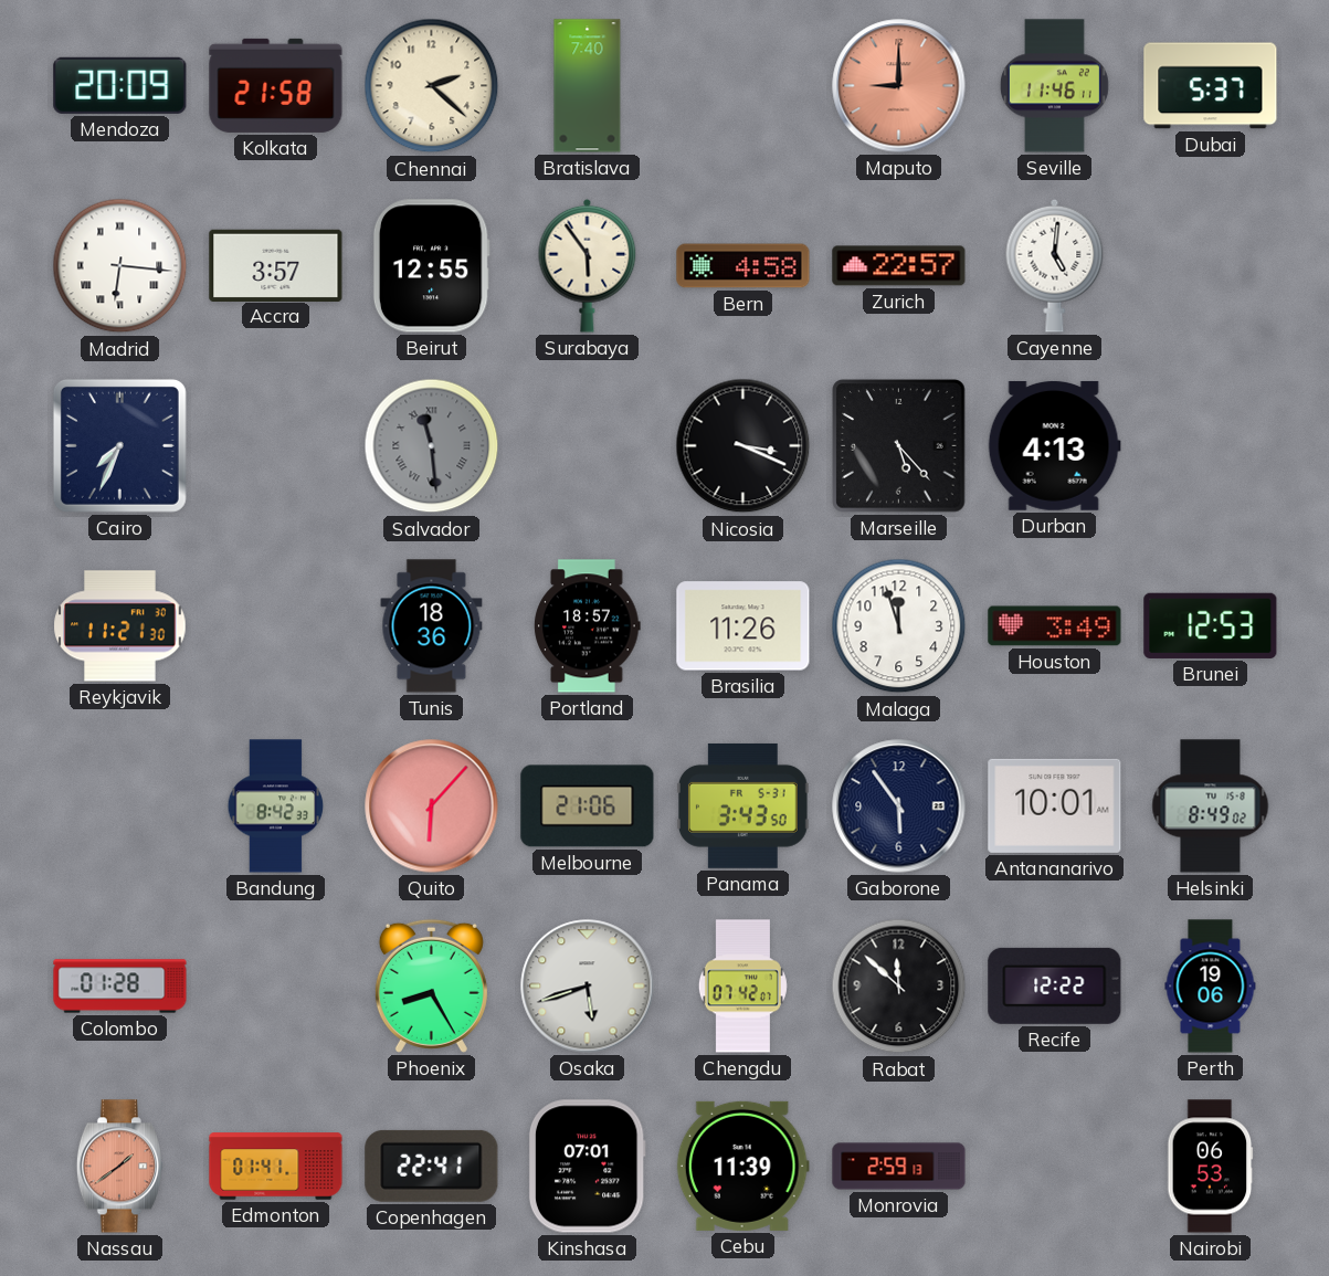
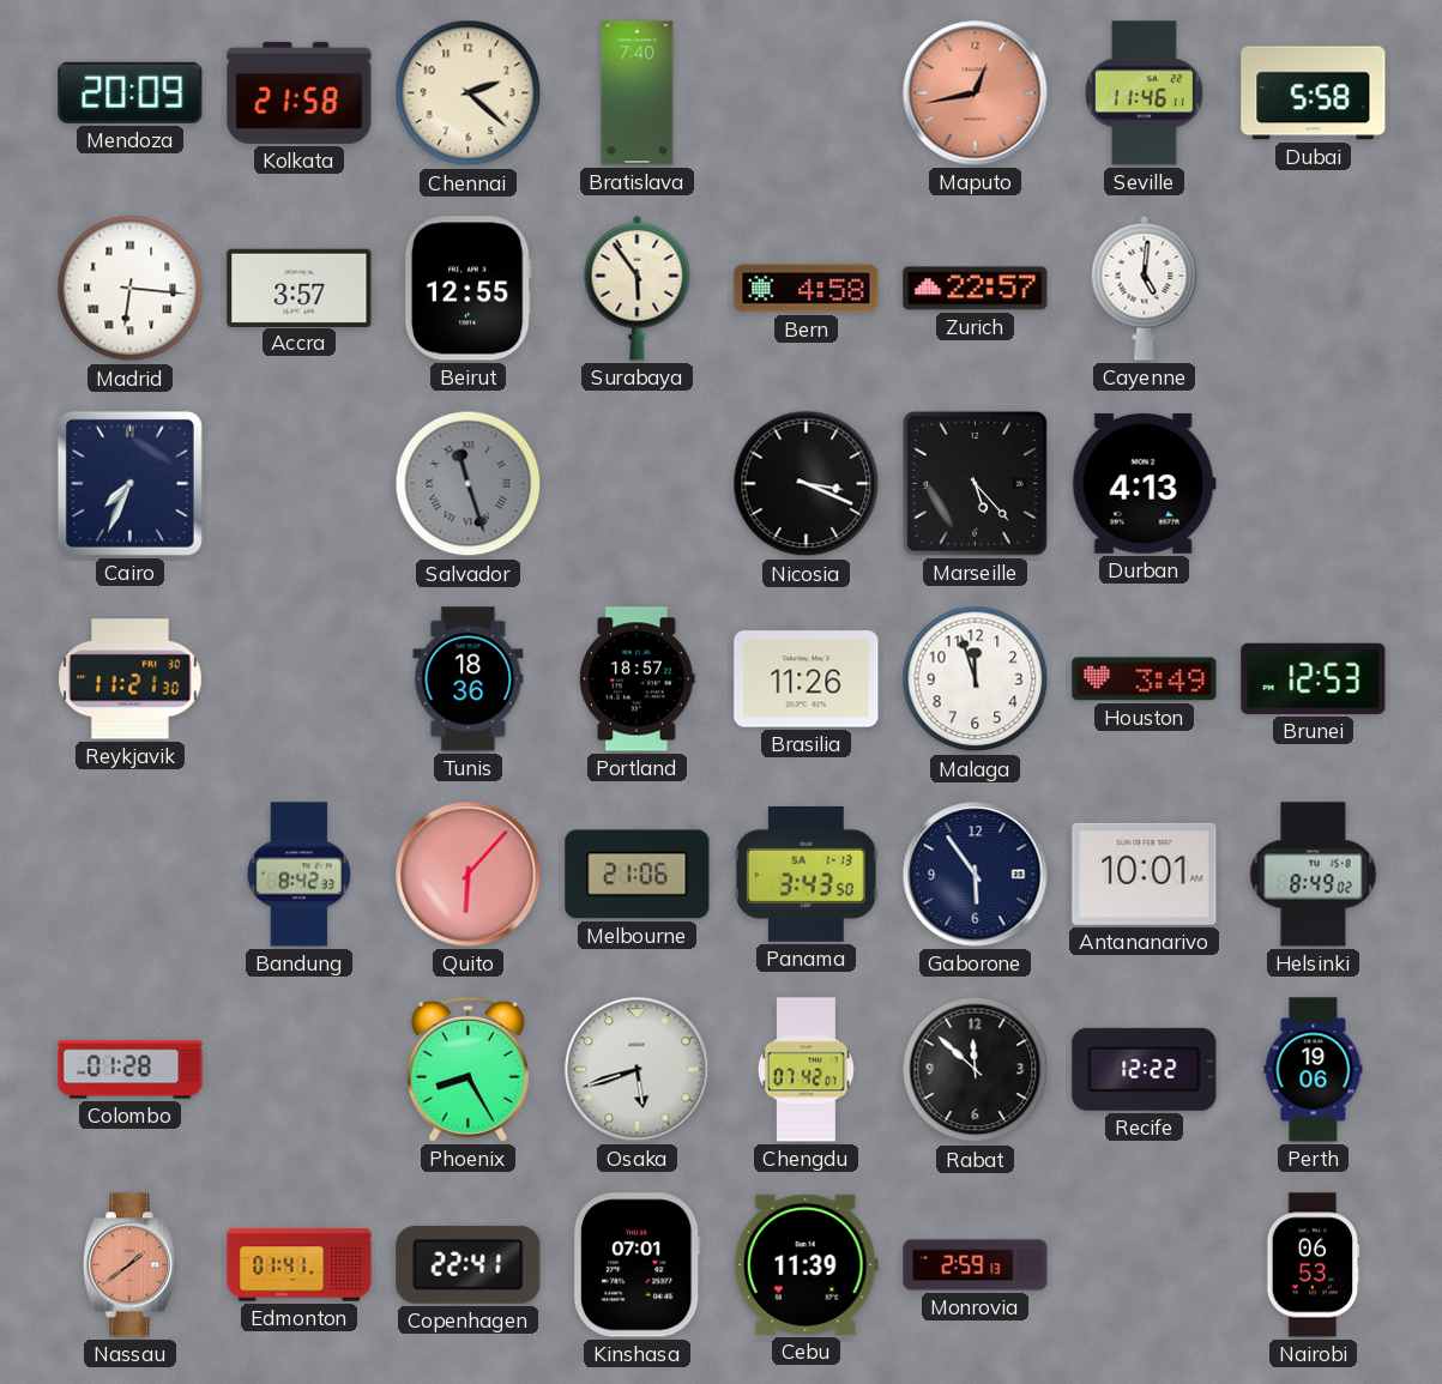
Maputo: 9:00 -> 12:43
Dubai: 5:37 -> 5:58
Salvador: 11:29 -> 11:27
Panama date: FR 5-31 -> SA 1-13
